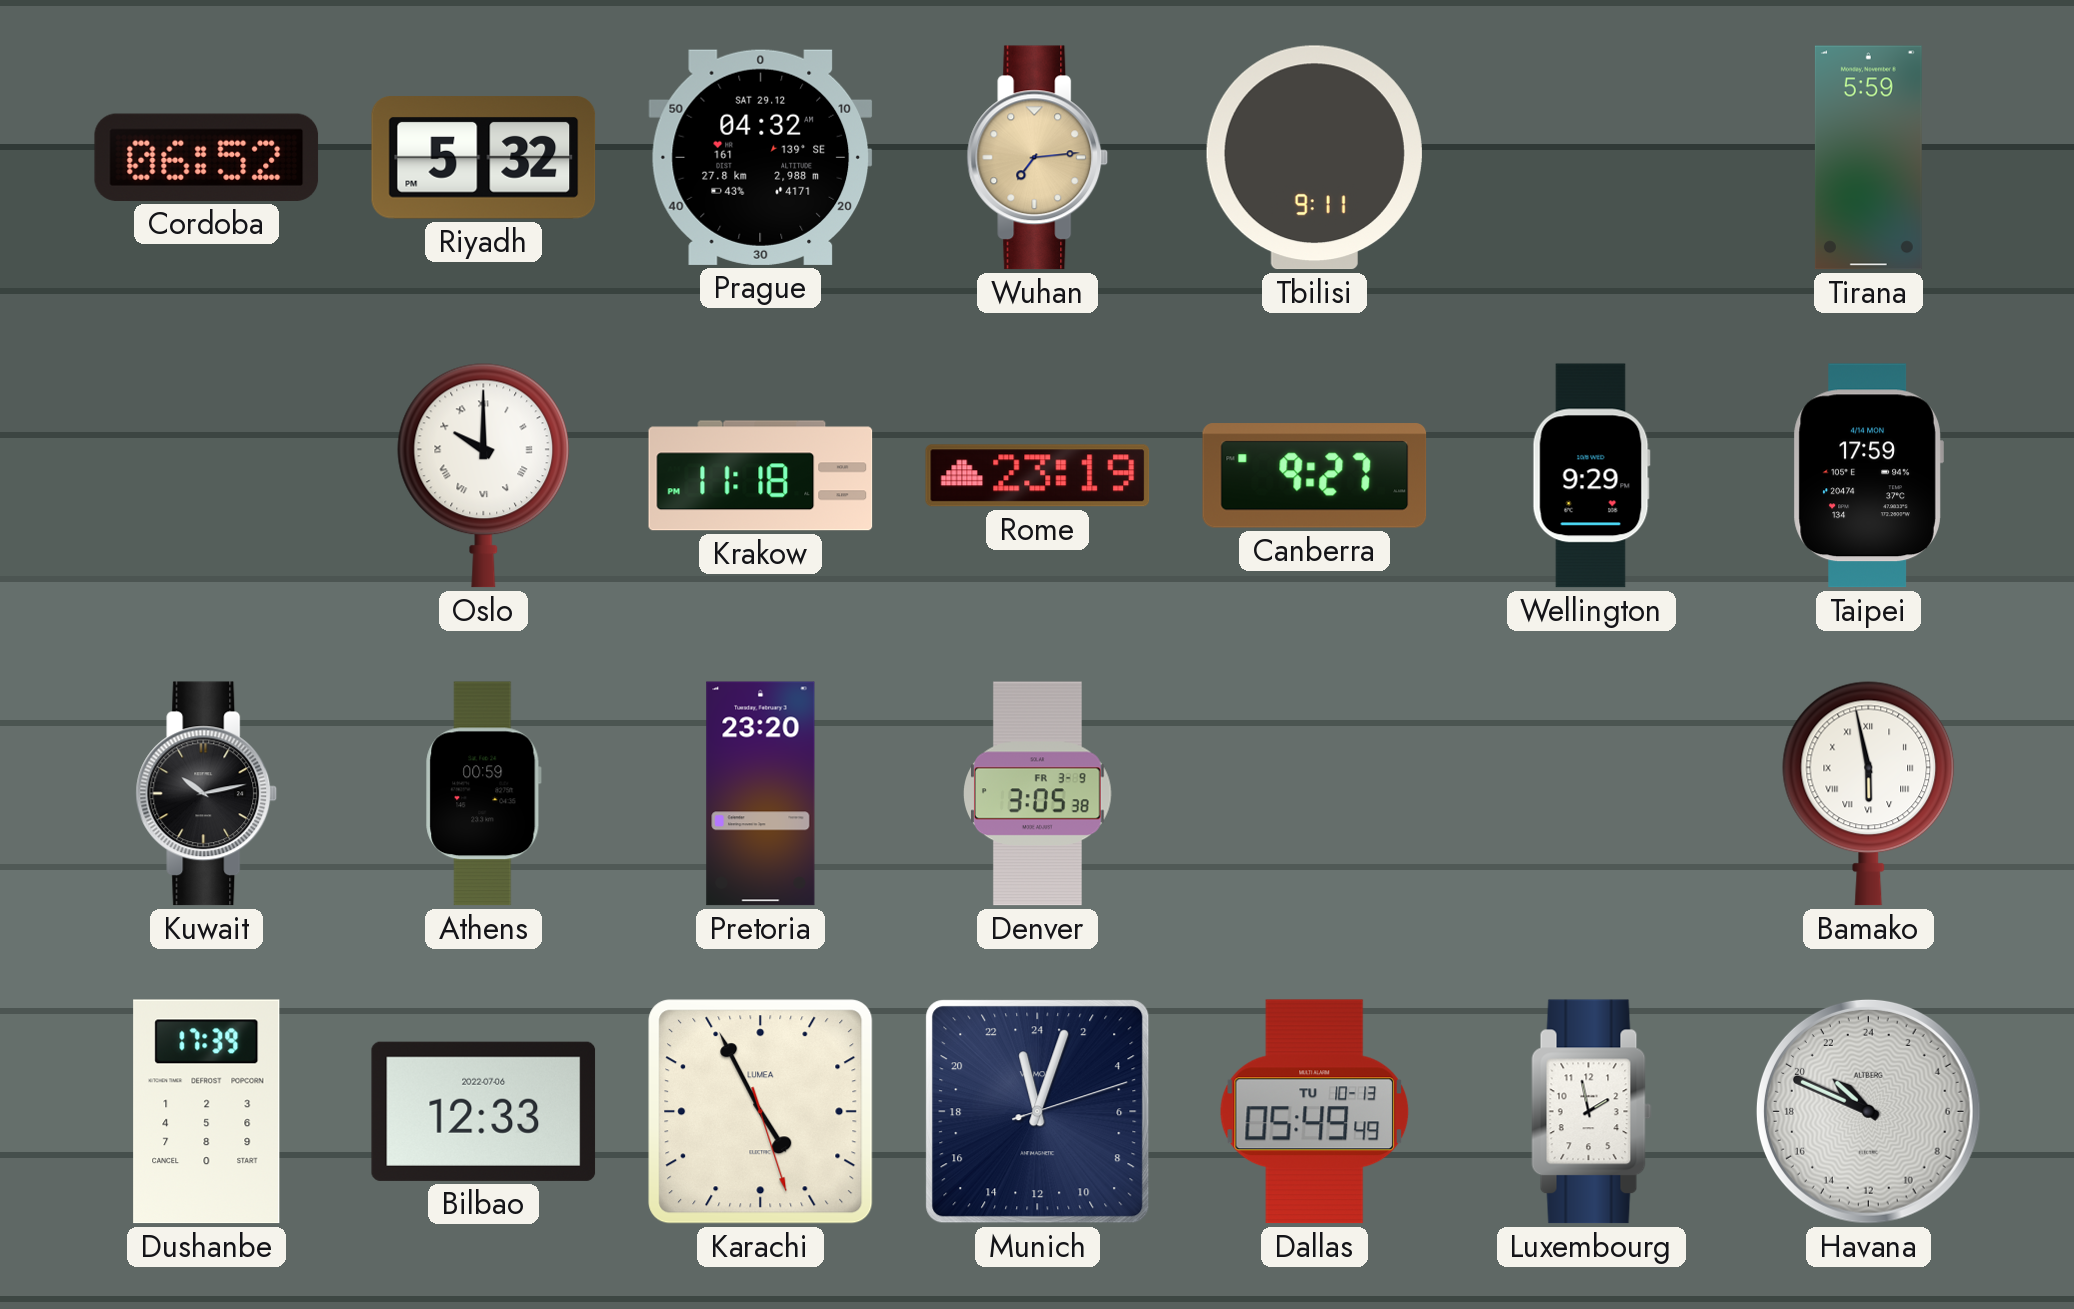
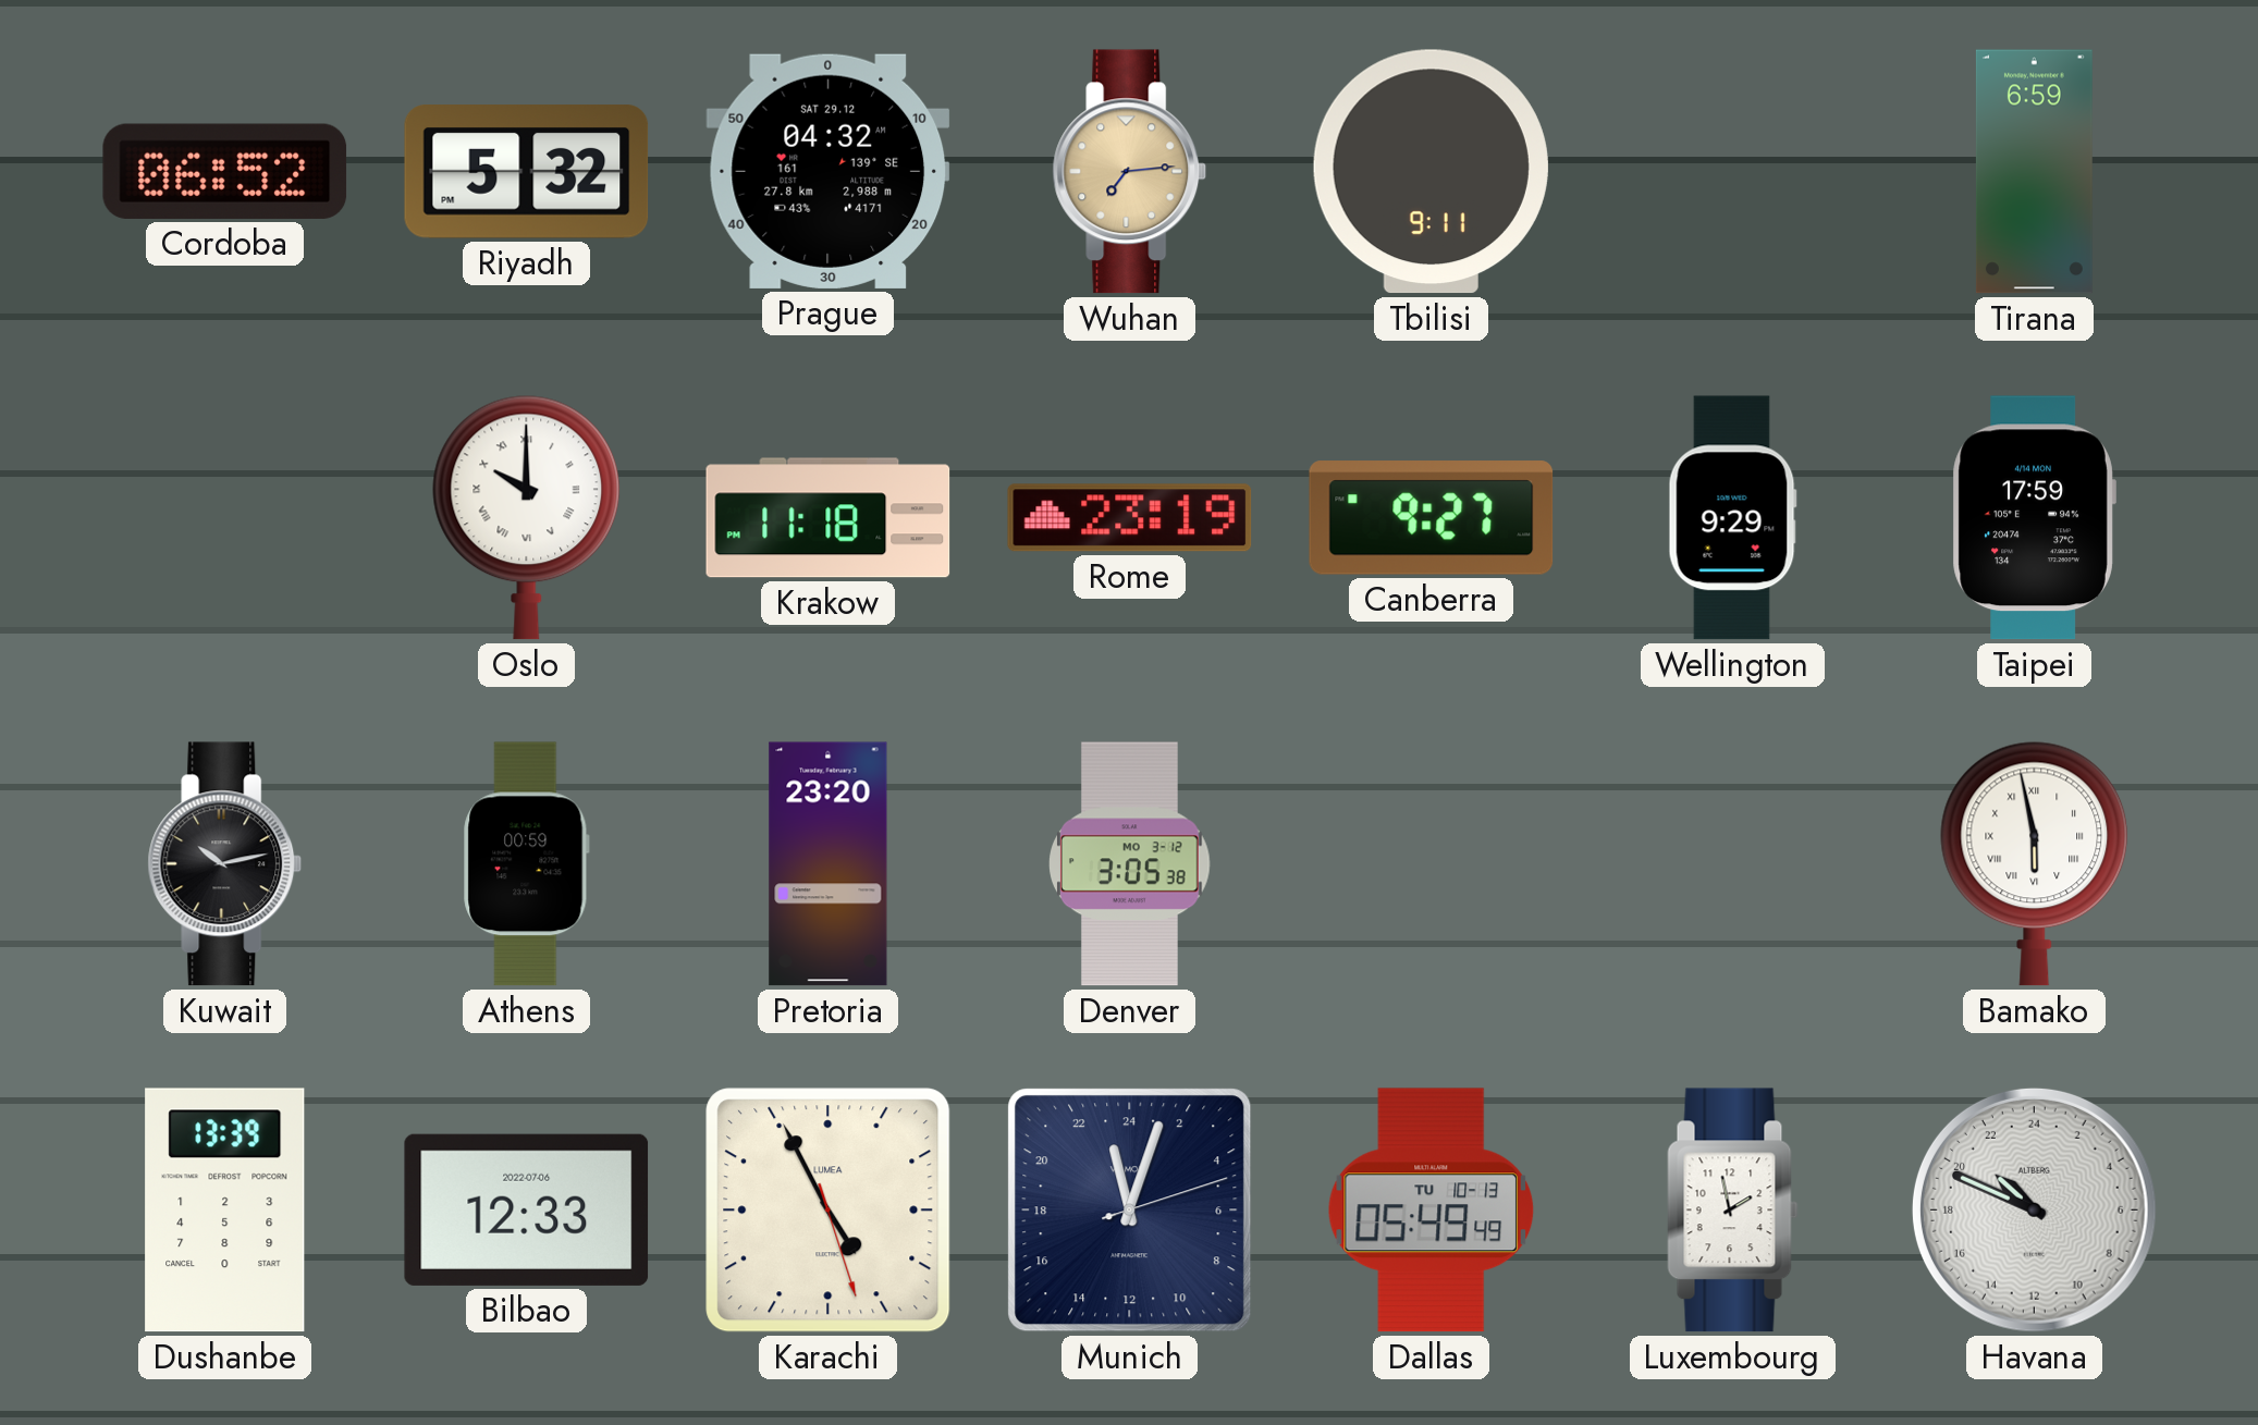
Tirana: 5:59 -> 6:59
Denver date: FR 3-9 -> MO 3-12
Dushanbe: 17:39 -> 13:39
